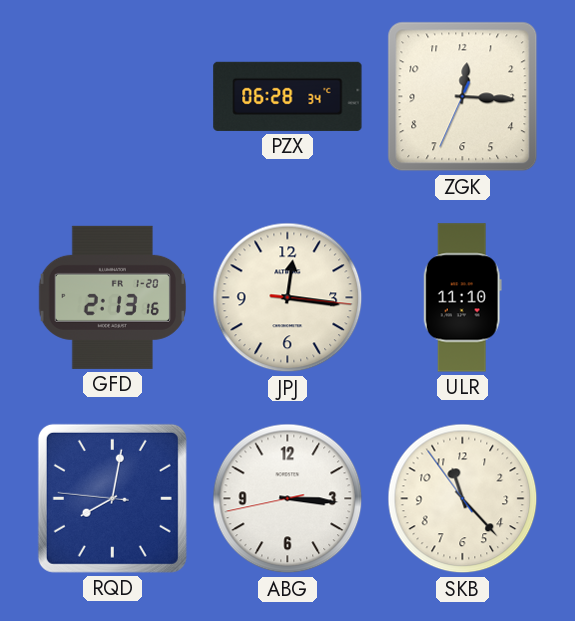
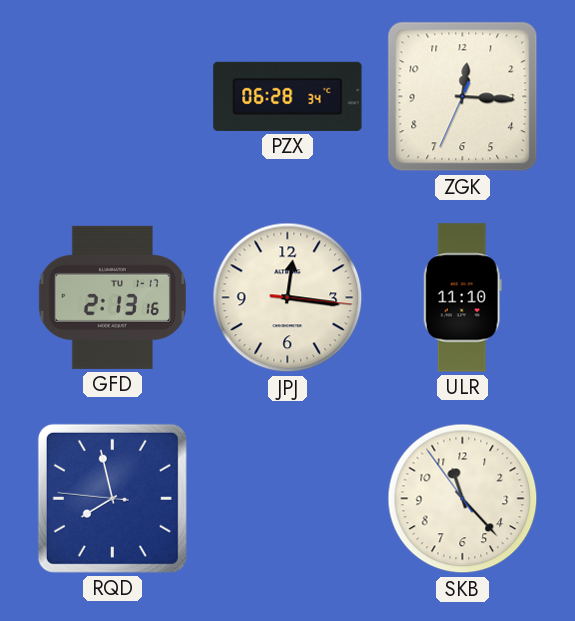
GFD date: FR 1-20 -> TU 1-17
RQD: 8:01 -> 7:57
ABG: 3:15 -> none
